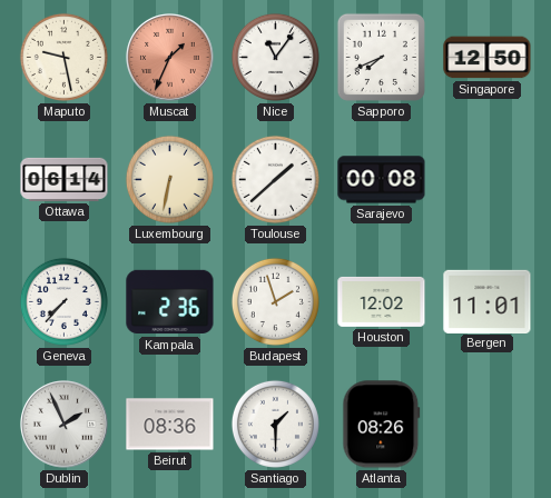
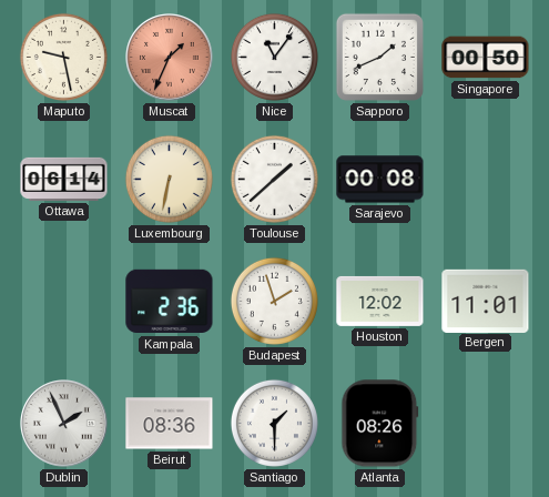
Sapporo: 7:41 -> 1:41
Singapore: 12:50 -> 00:50
Geneva: 7:37 -> none
